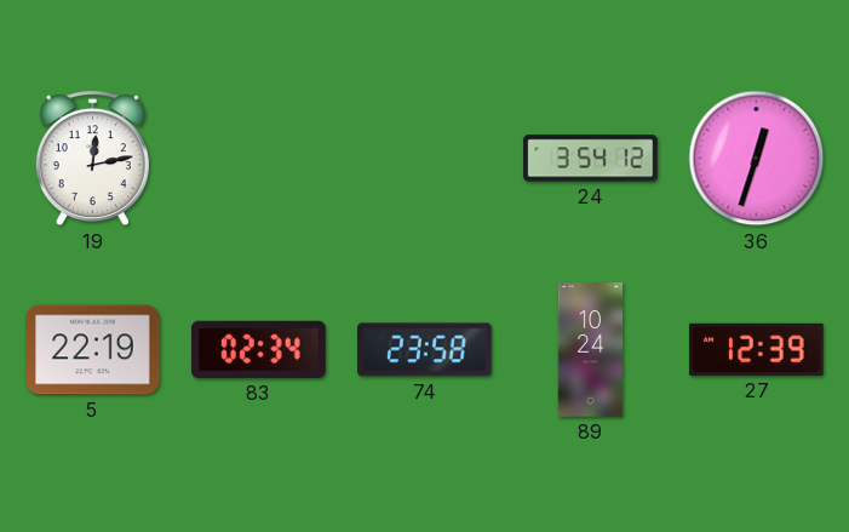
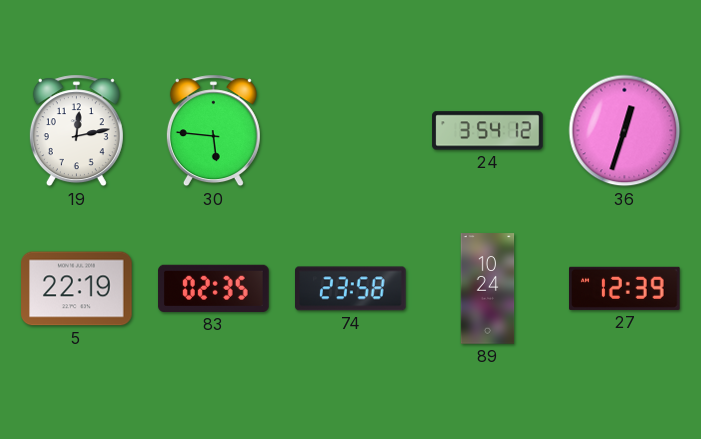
30: none -> 5:46
83: 02:34 -> 02:35
